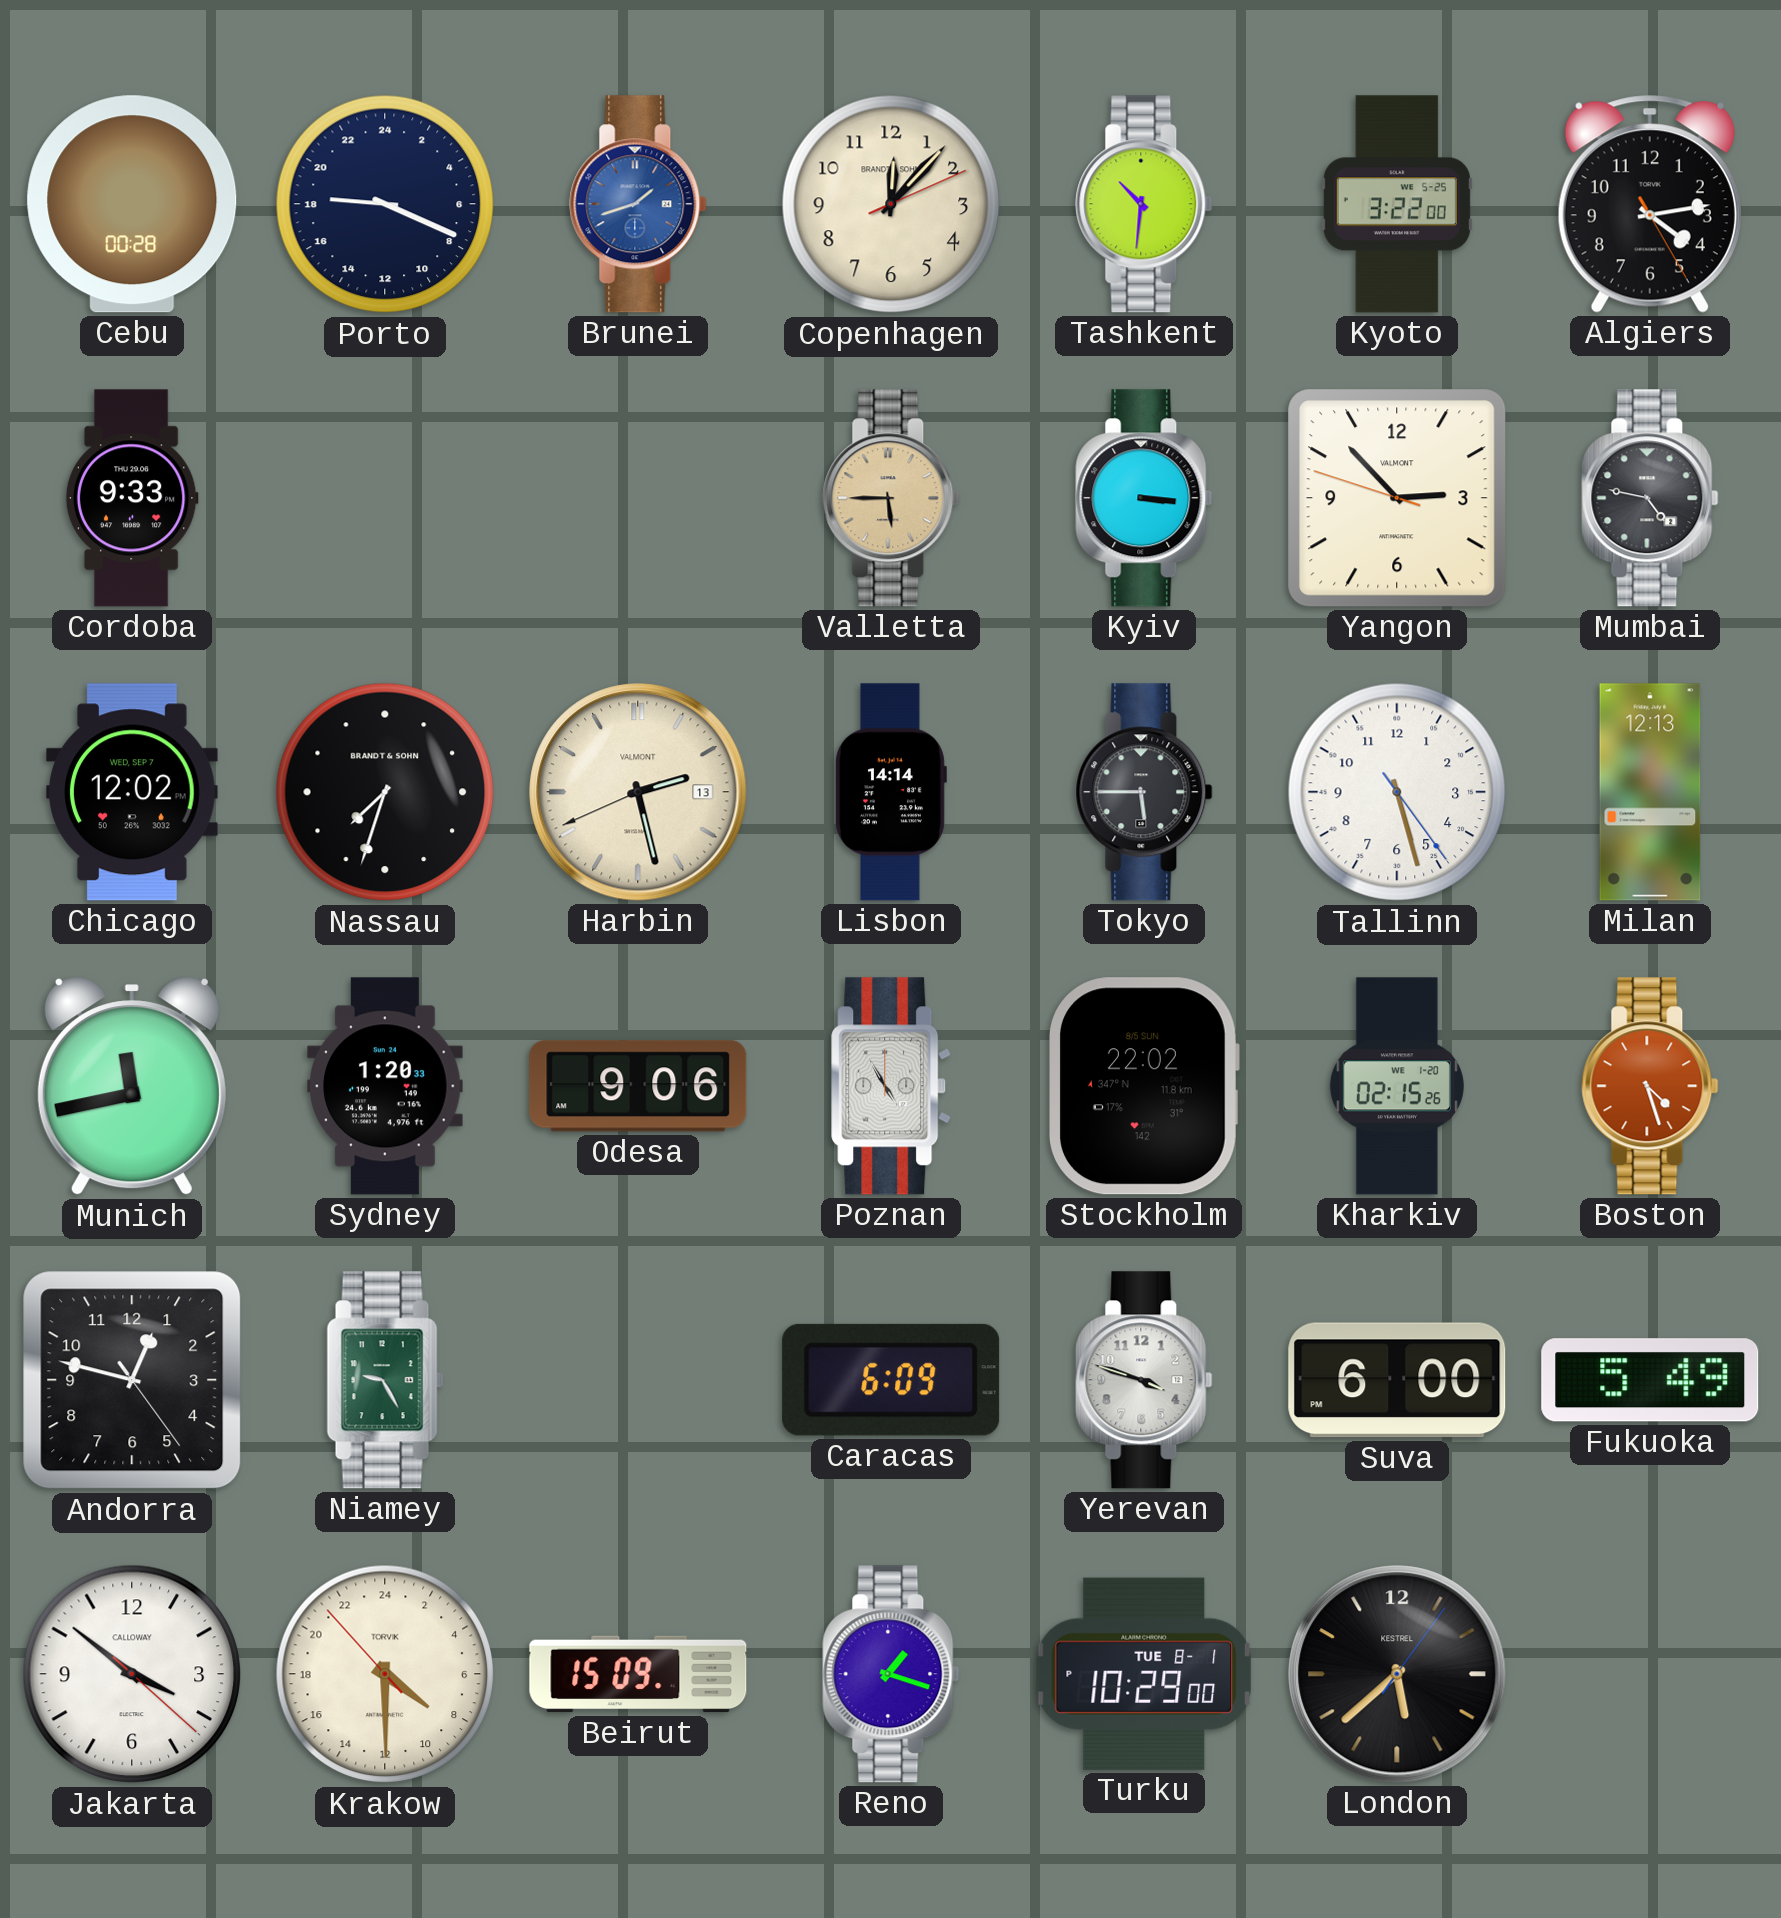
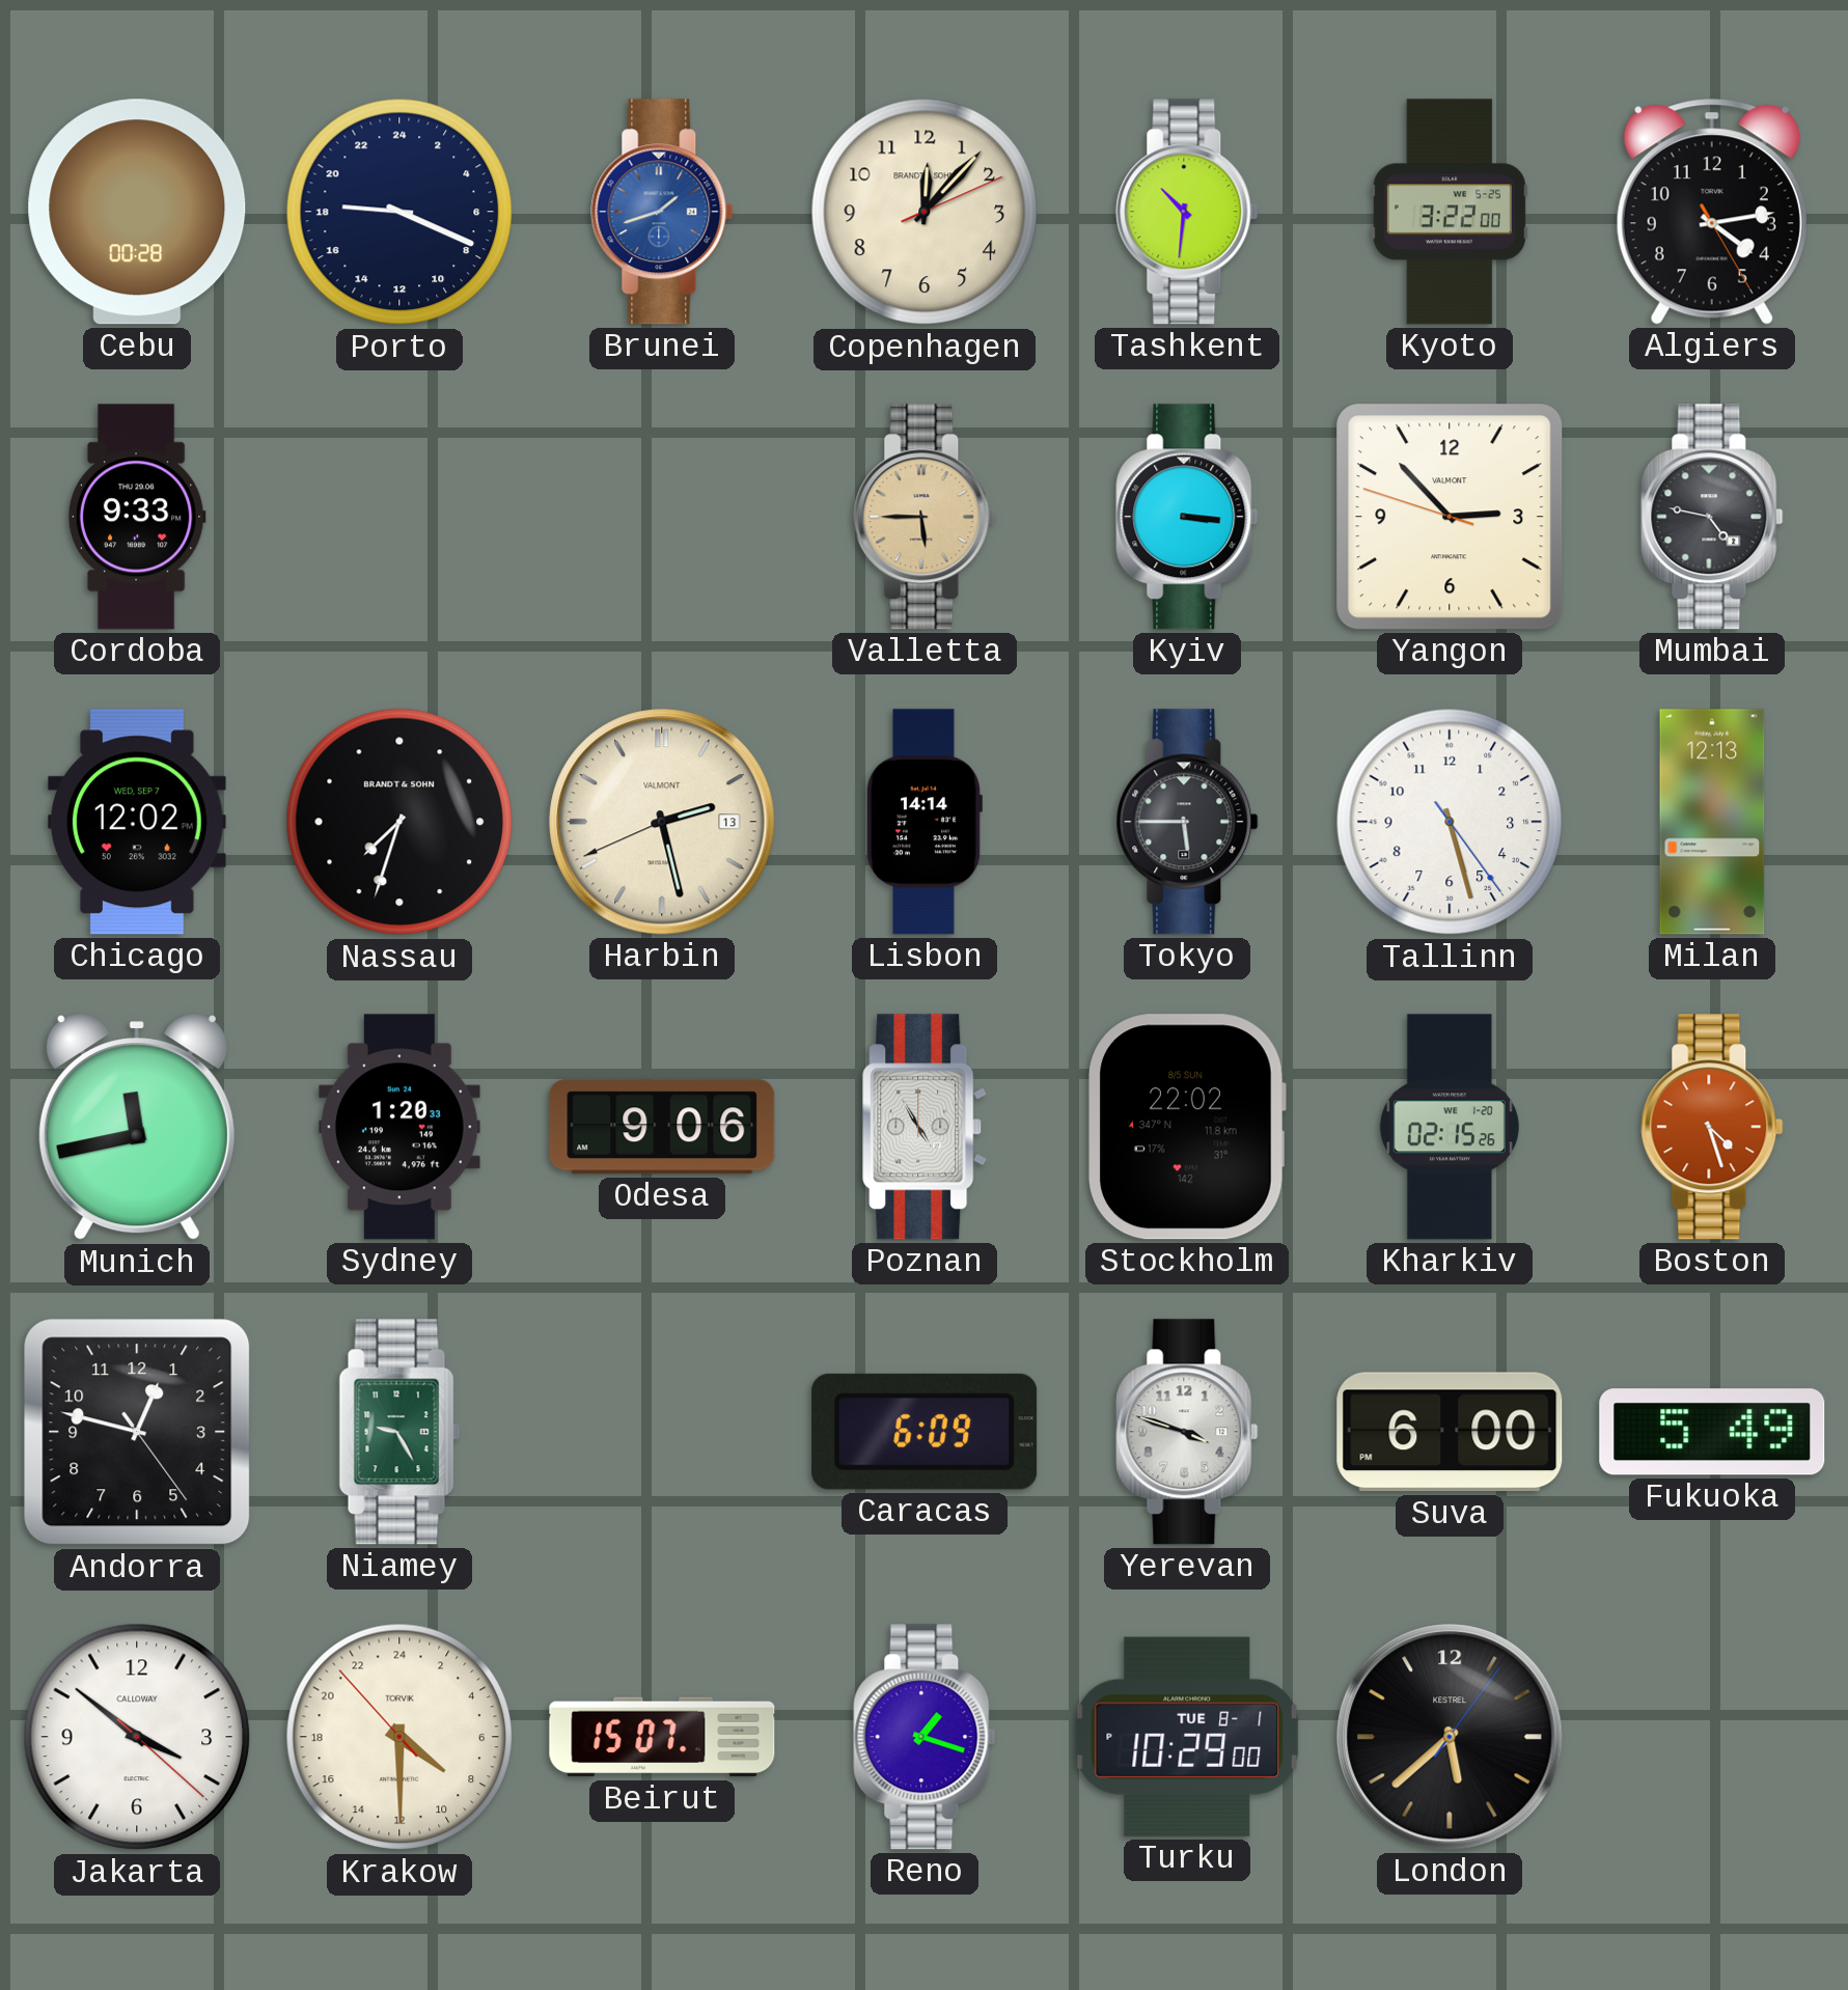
Beirut: 15:09 -> 15:07
